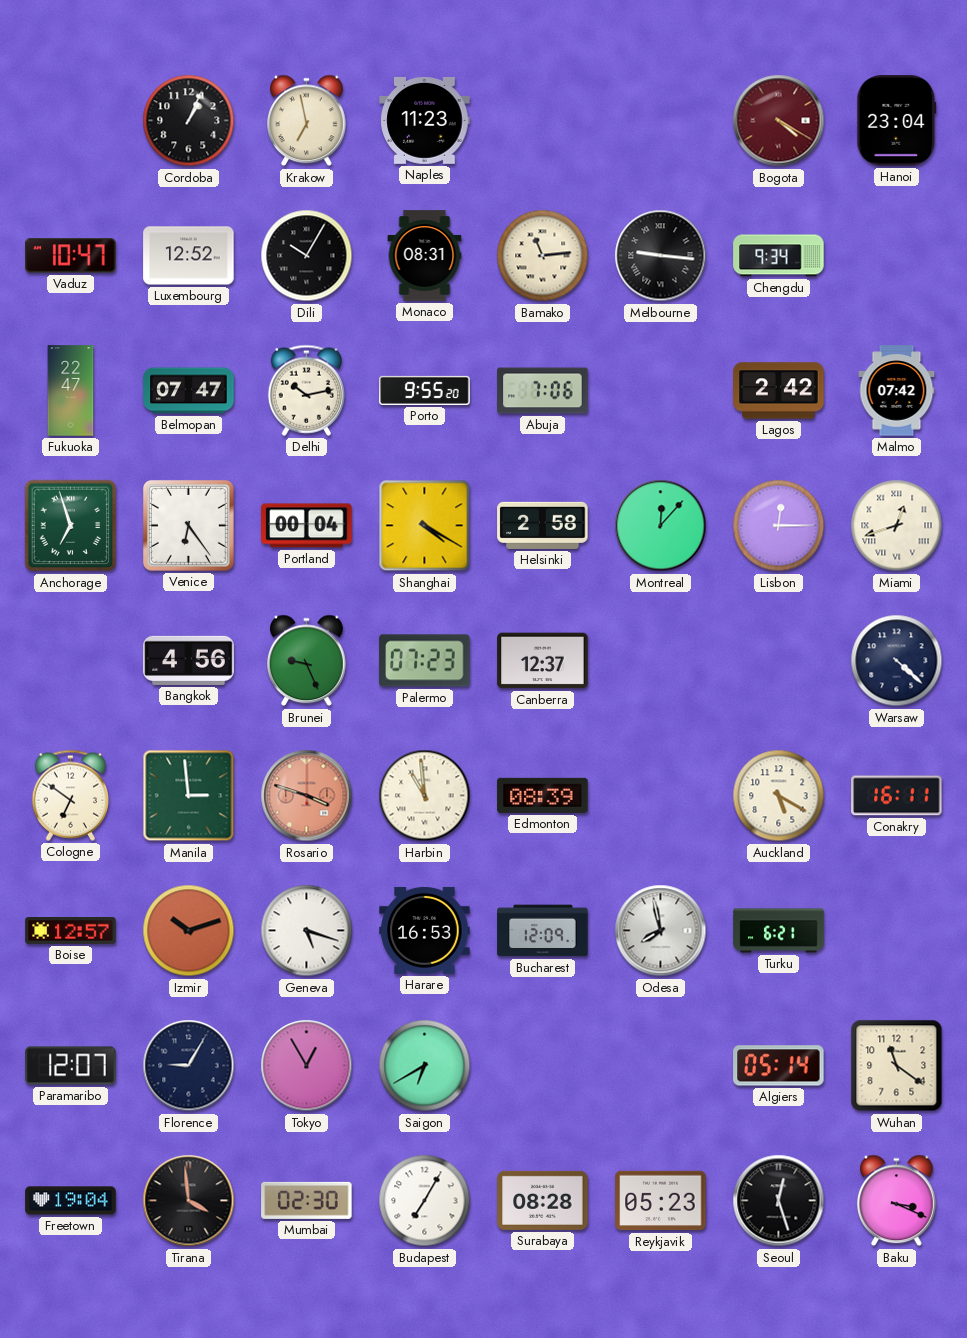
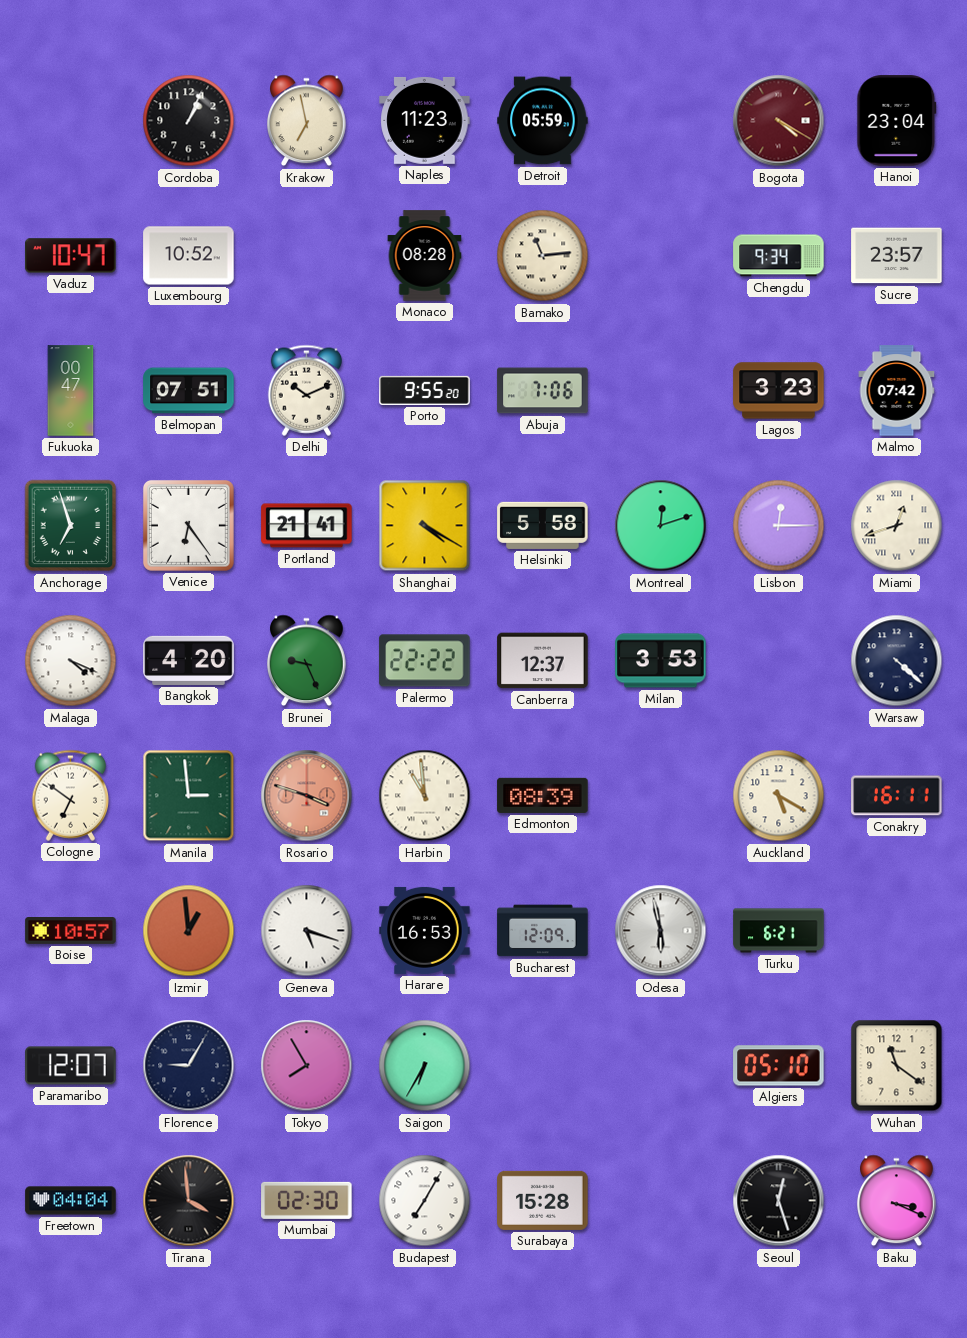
Detroit: none -> 05:59
Luxembourg: 12:52 -> 10:52
Dili: 10:05 -> none
Monaco: 08:31 -> 08:28
Melbourne: 9:16 -> none
Sucre: none -> 23:57
Fukuoka: 22:47 -> 00:47
Belmopan: 07:47 -> 07:51
Delhi: 10:13 -> 10:11
Lagos: 2:42 -> 3:23
Portland: 00:04 -> 21:41
Helsinki: 2:58 -> 5:58
Montreal: 12:07 -> 12:12
Malaga: none -> 4:19
Bangkok: 4:56 -> 4:20
Palermo: 07:23 -> 22:22
Milan: none -> 3:53
Boise: 12:57 -> 10:57
Izmir: 10:12 -> 12:59
Odesa: 7:58 -> 5:58
Tokyo: 12:55 -> 7:55
Saigon: 6:40 -> 6:35
Algiers: 05:14 -> 05:10
Freetown: 19:04 -> 04:04
Surabaya: 08:28 -> 15:28
Reykjavik: 05:23 -> none
